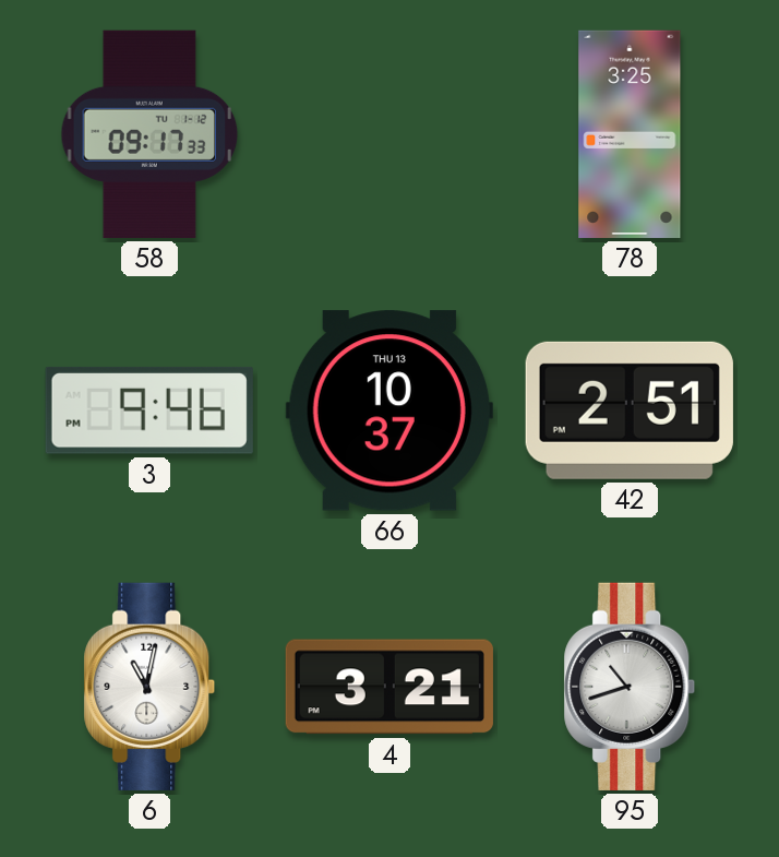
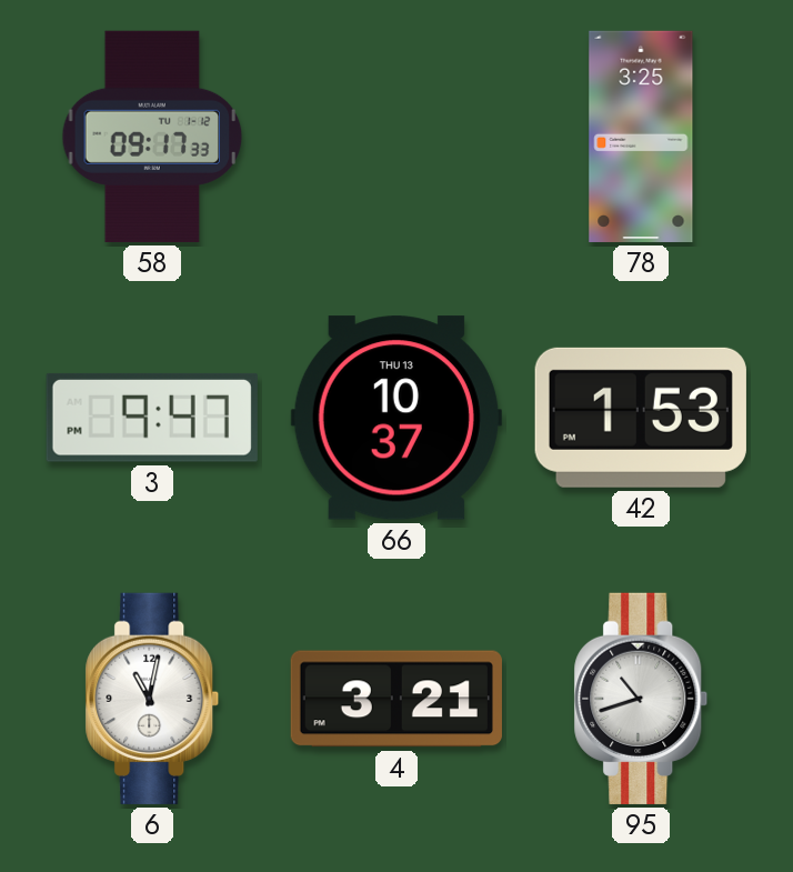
3: 9:46 -> 9:47
42: 2:51 -> 1:53
